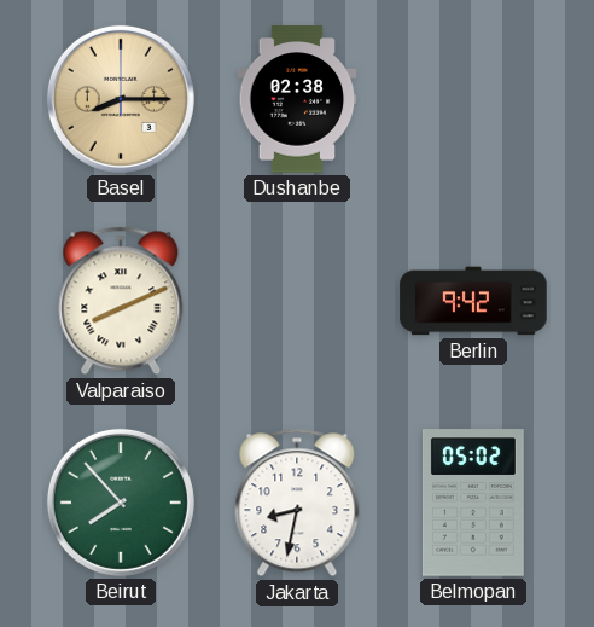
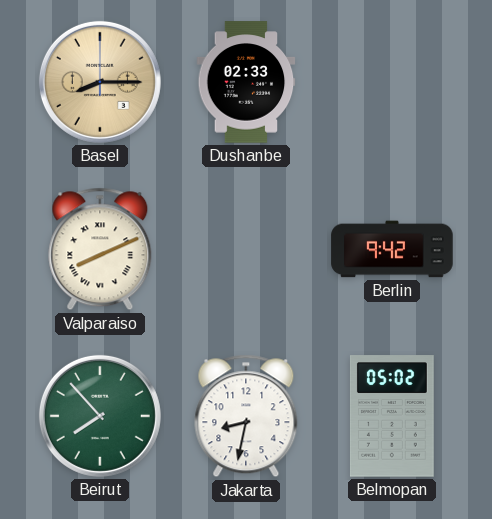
Dushanbe: 02:38 -> 02:33
